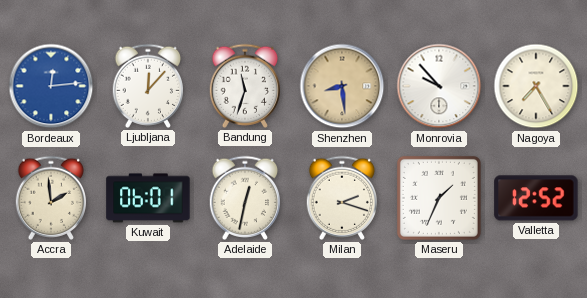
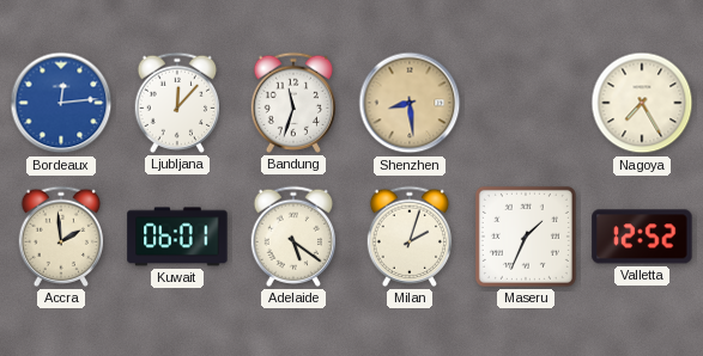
Monrovia: 9:53 -> none
Adelaide: 12:32 -> 5:21
Milan: 2:18 -> 2:03
